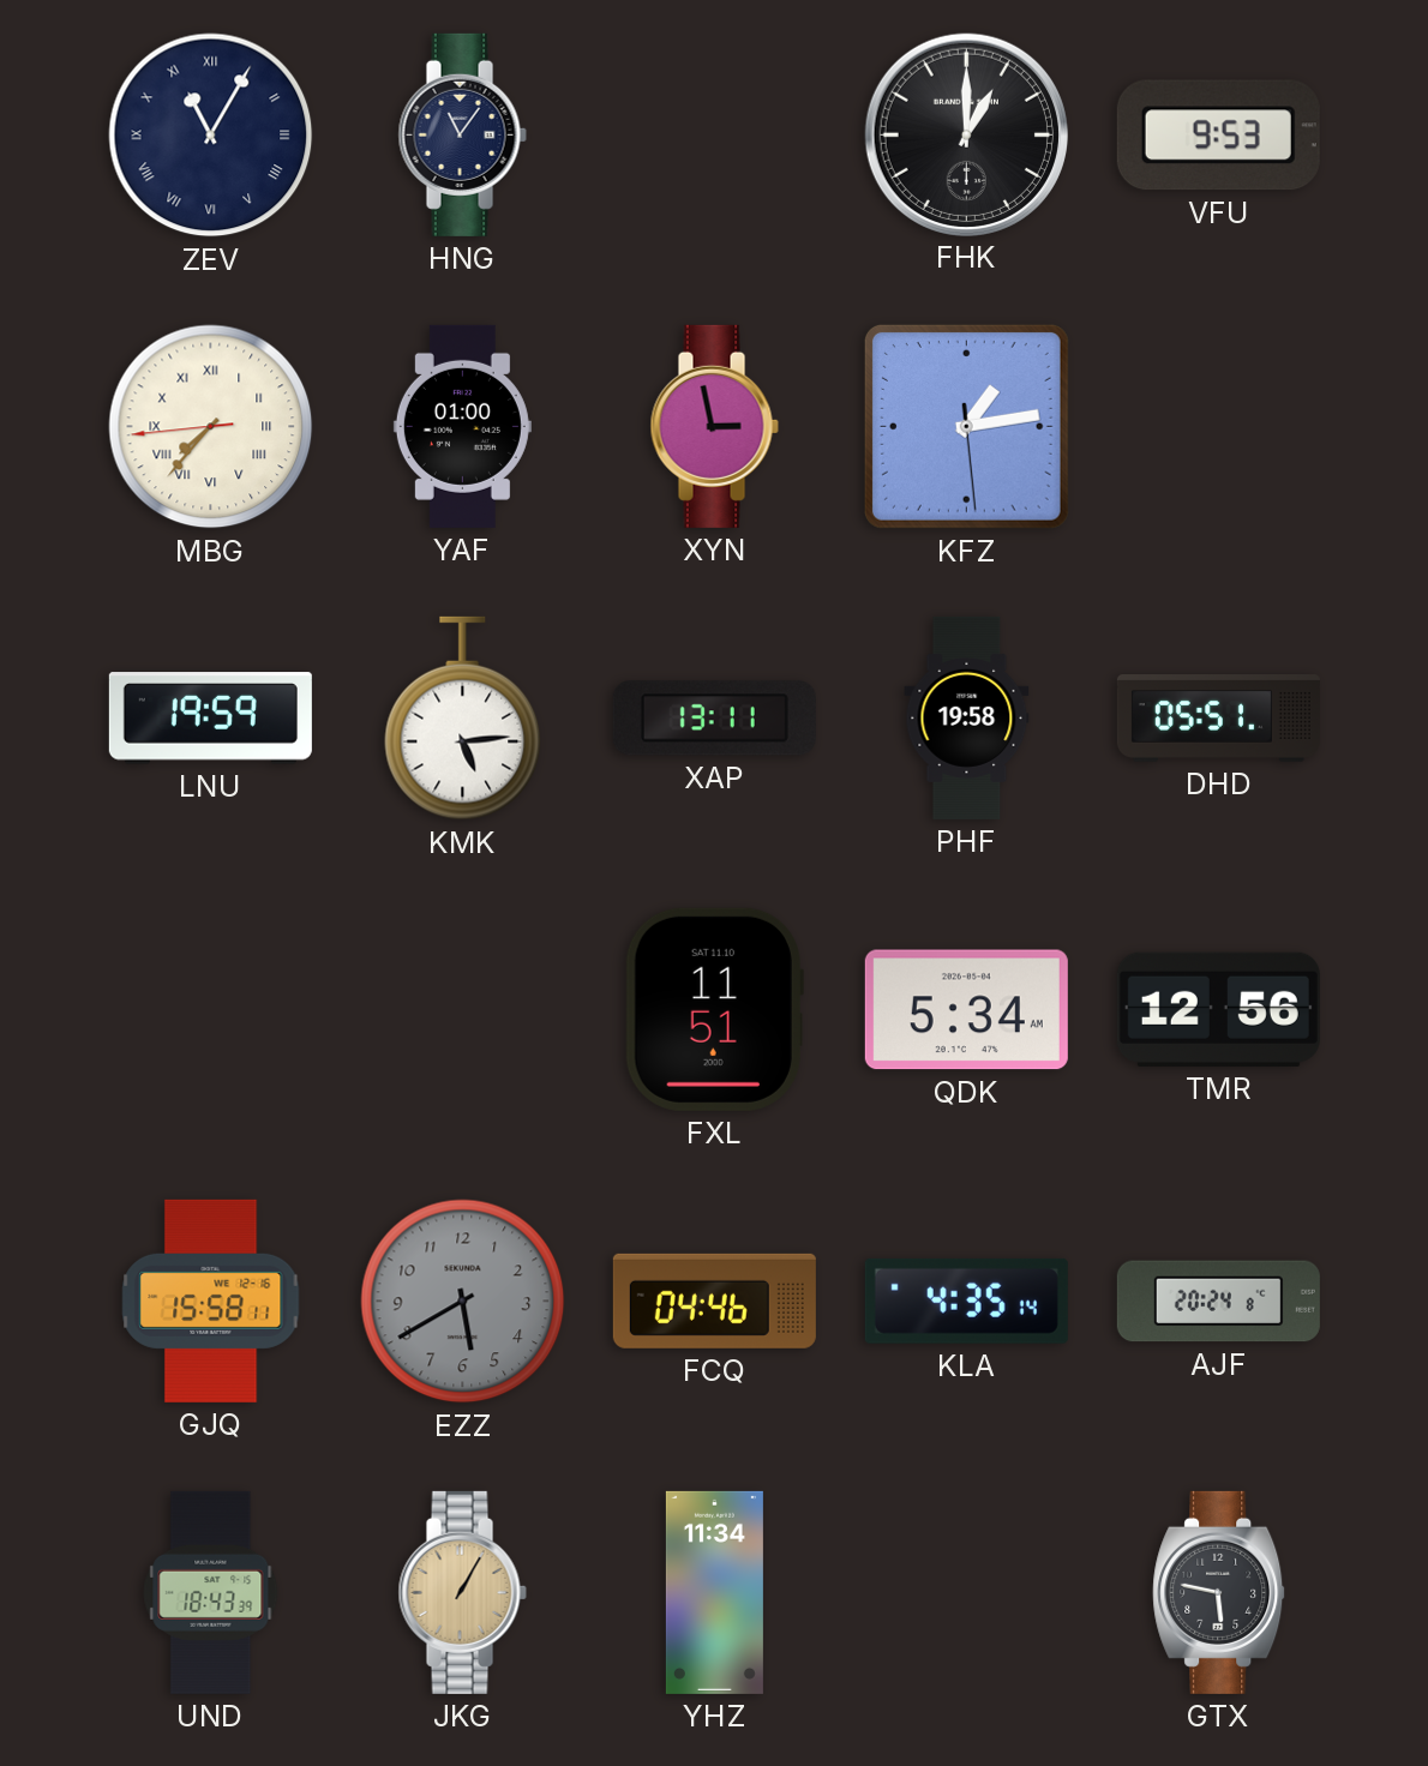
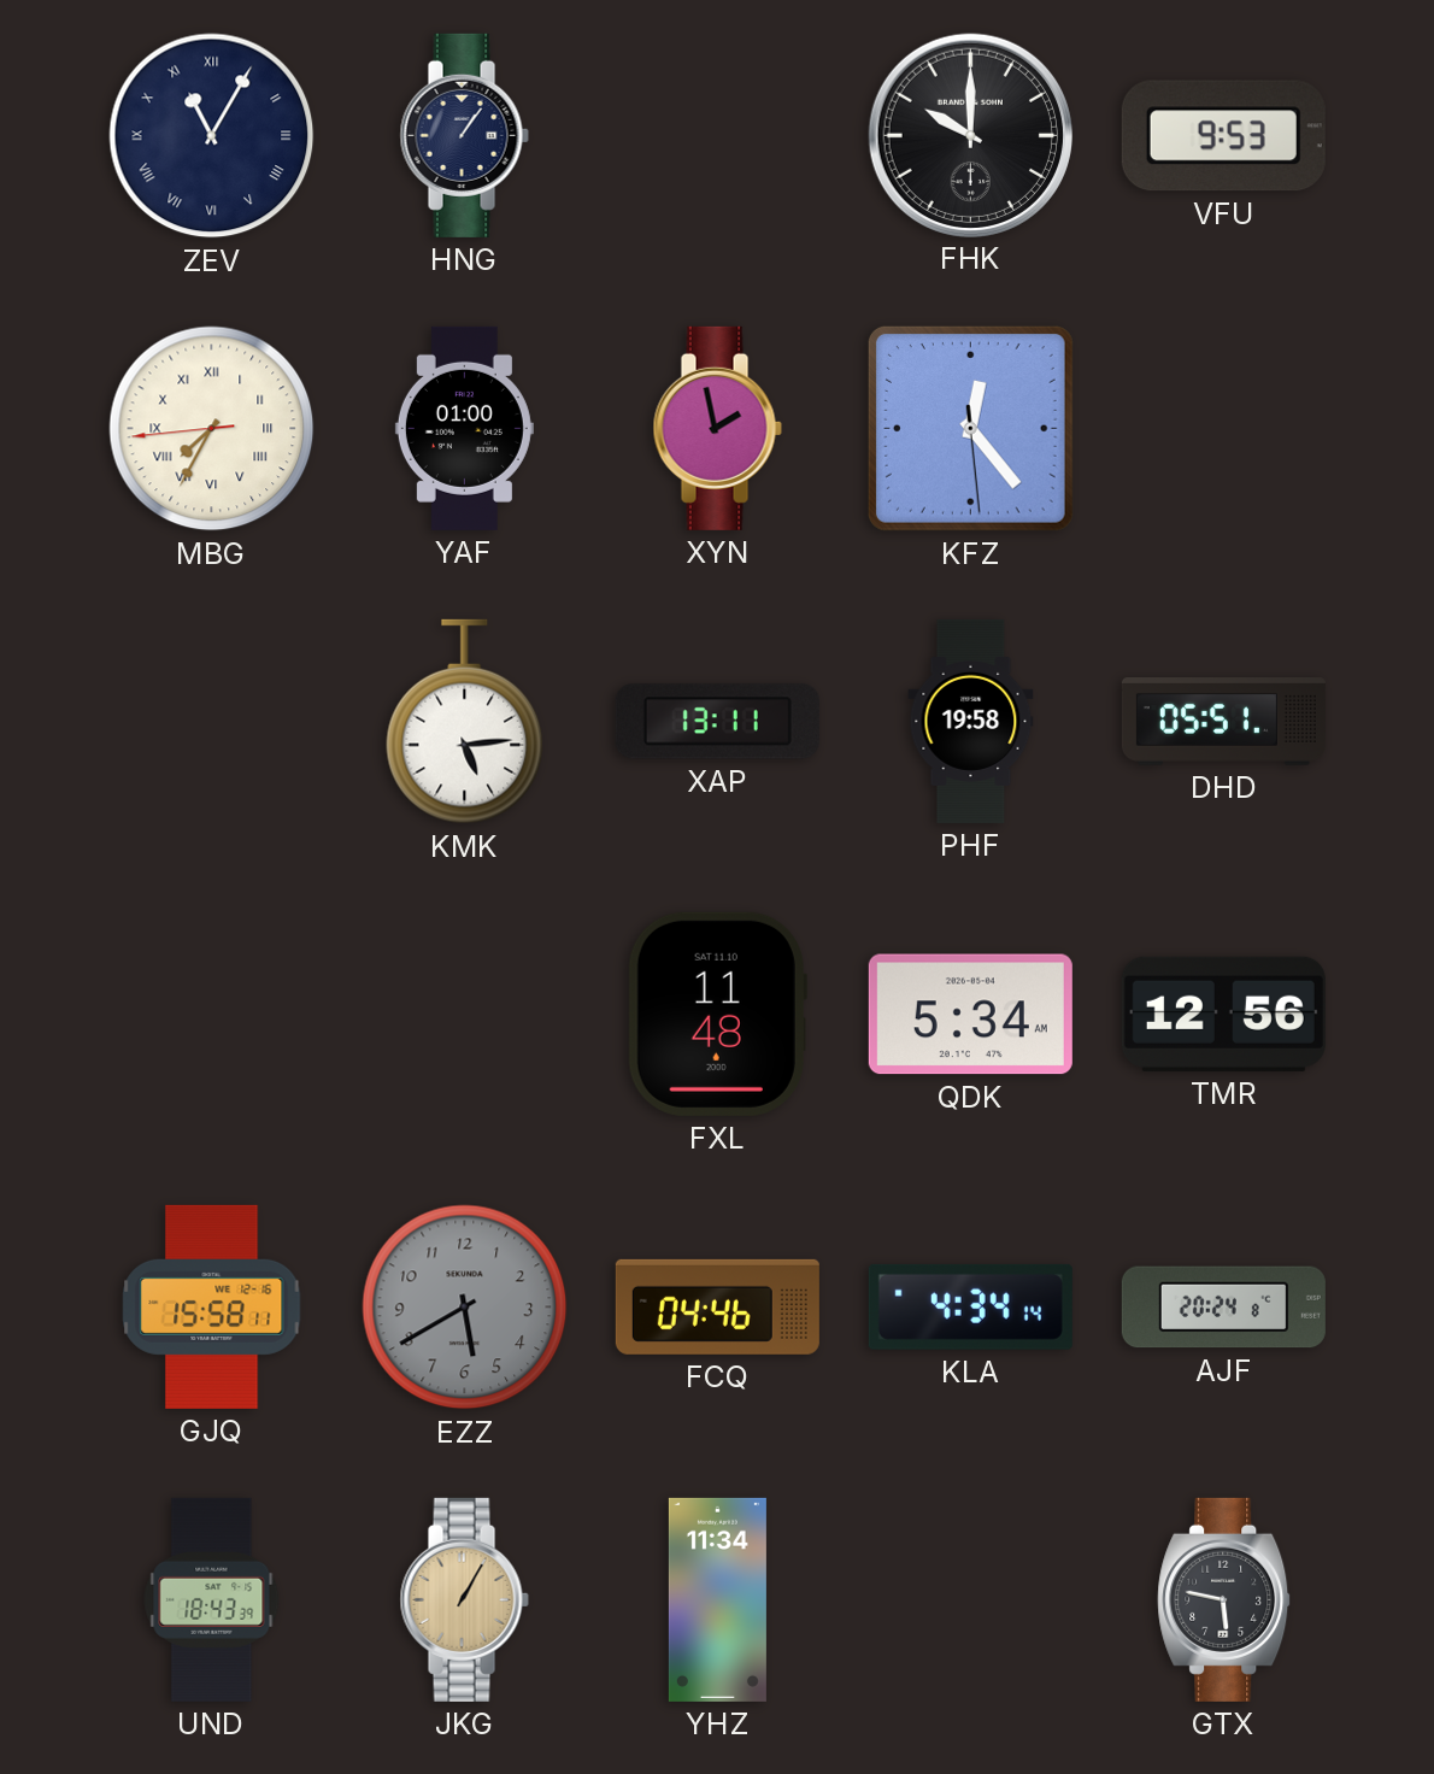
HNG: 11:06 -> 1:06
FHK: 1:00 -> 10:00
MBG: 7:36 -> 7:34
XYN: 2:58 -> 1:58
KFZ: 1:13 -> 12:23
LNU: 19:59 -> none
FXL: 11:51 -> 11:48
KLA: 4:35 -> 4:34
